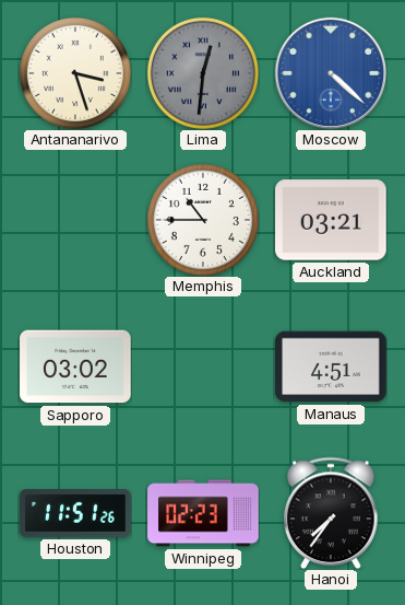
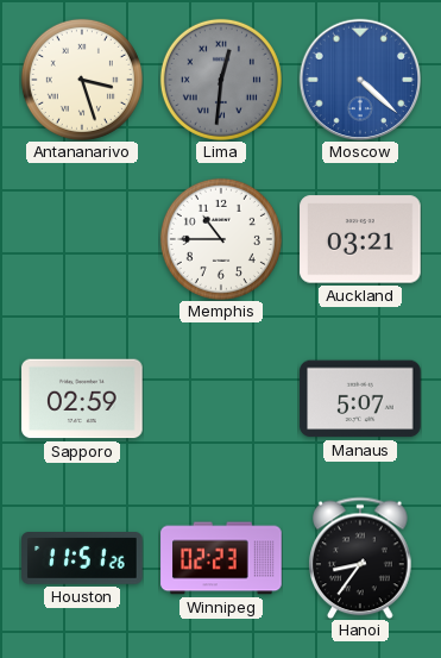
Sapporo: 03:02 -> 02:59
Manaus: 4:51 -> 5:07
Hanoi: 7:36 -> 8:36
